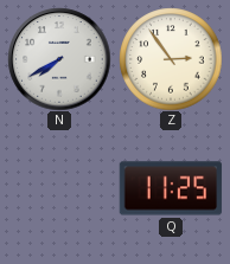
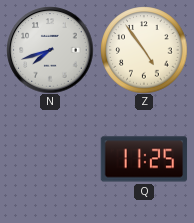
N: 7:40 -> 7:42
Z: 2:54 -> 4:54
